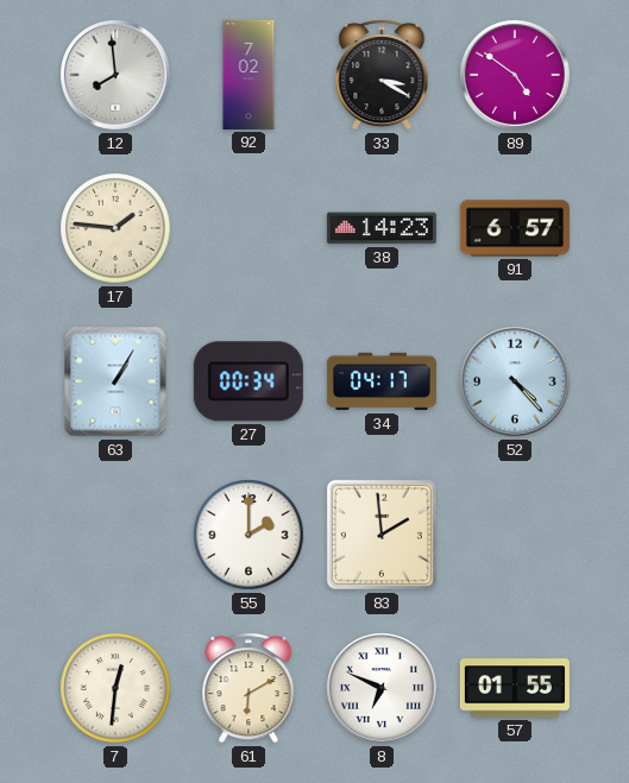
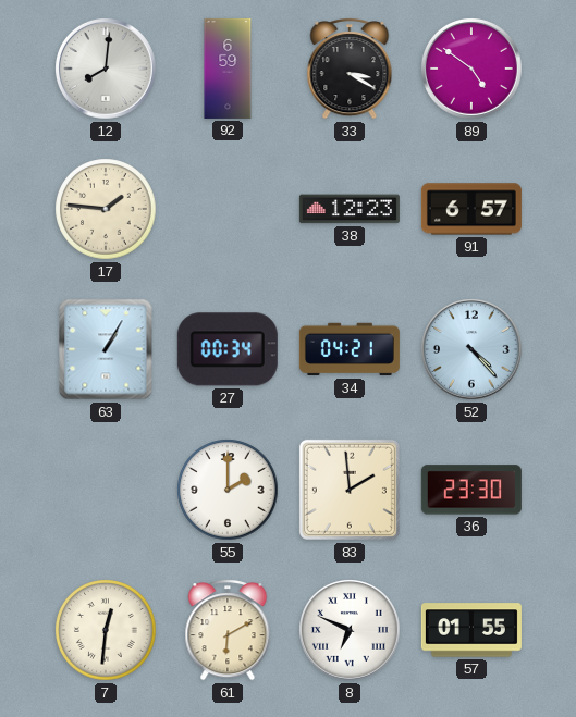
12: 7:59 -> 8:01
92: 7:02 -> 6:59
38: 14:23 -> 12:23
34: 04:17 -> 04:21
36: none -> 23:30
